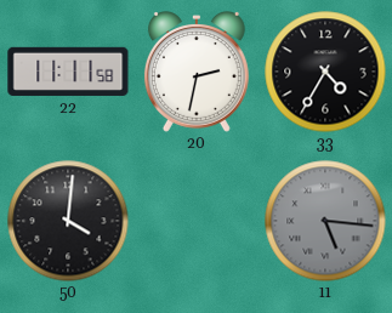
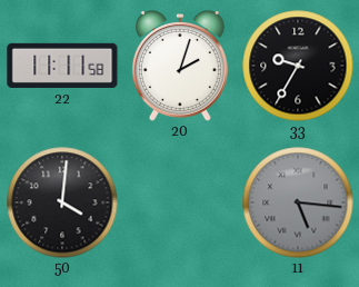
20: 2:32 -> 2:03
33: 4:35 -> 9:35
